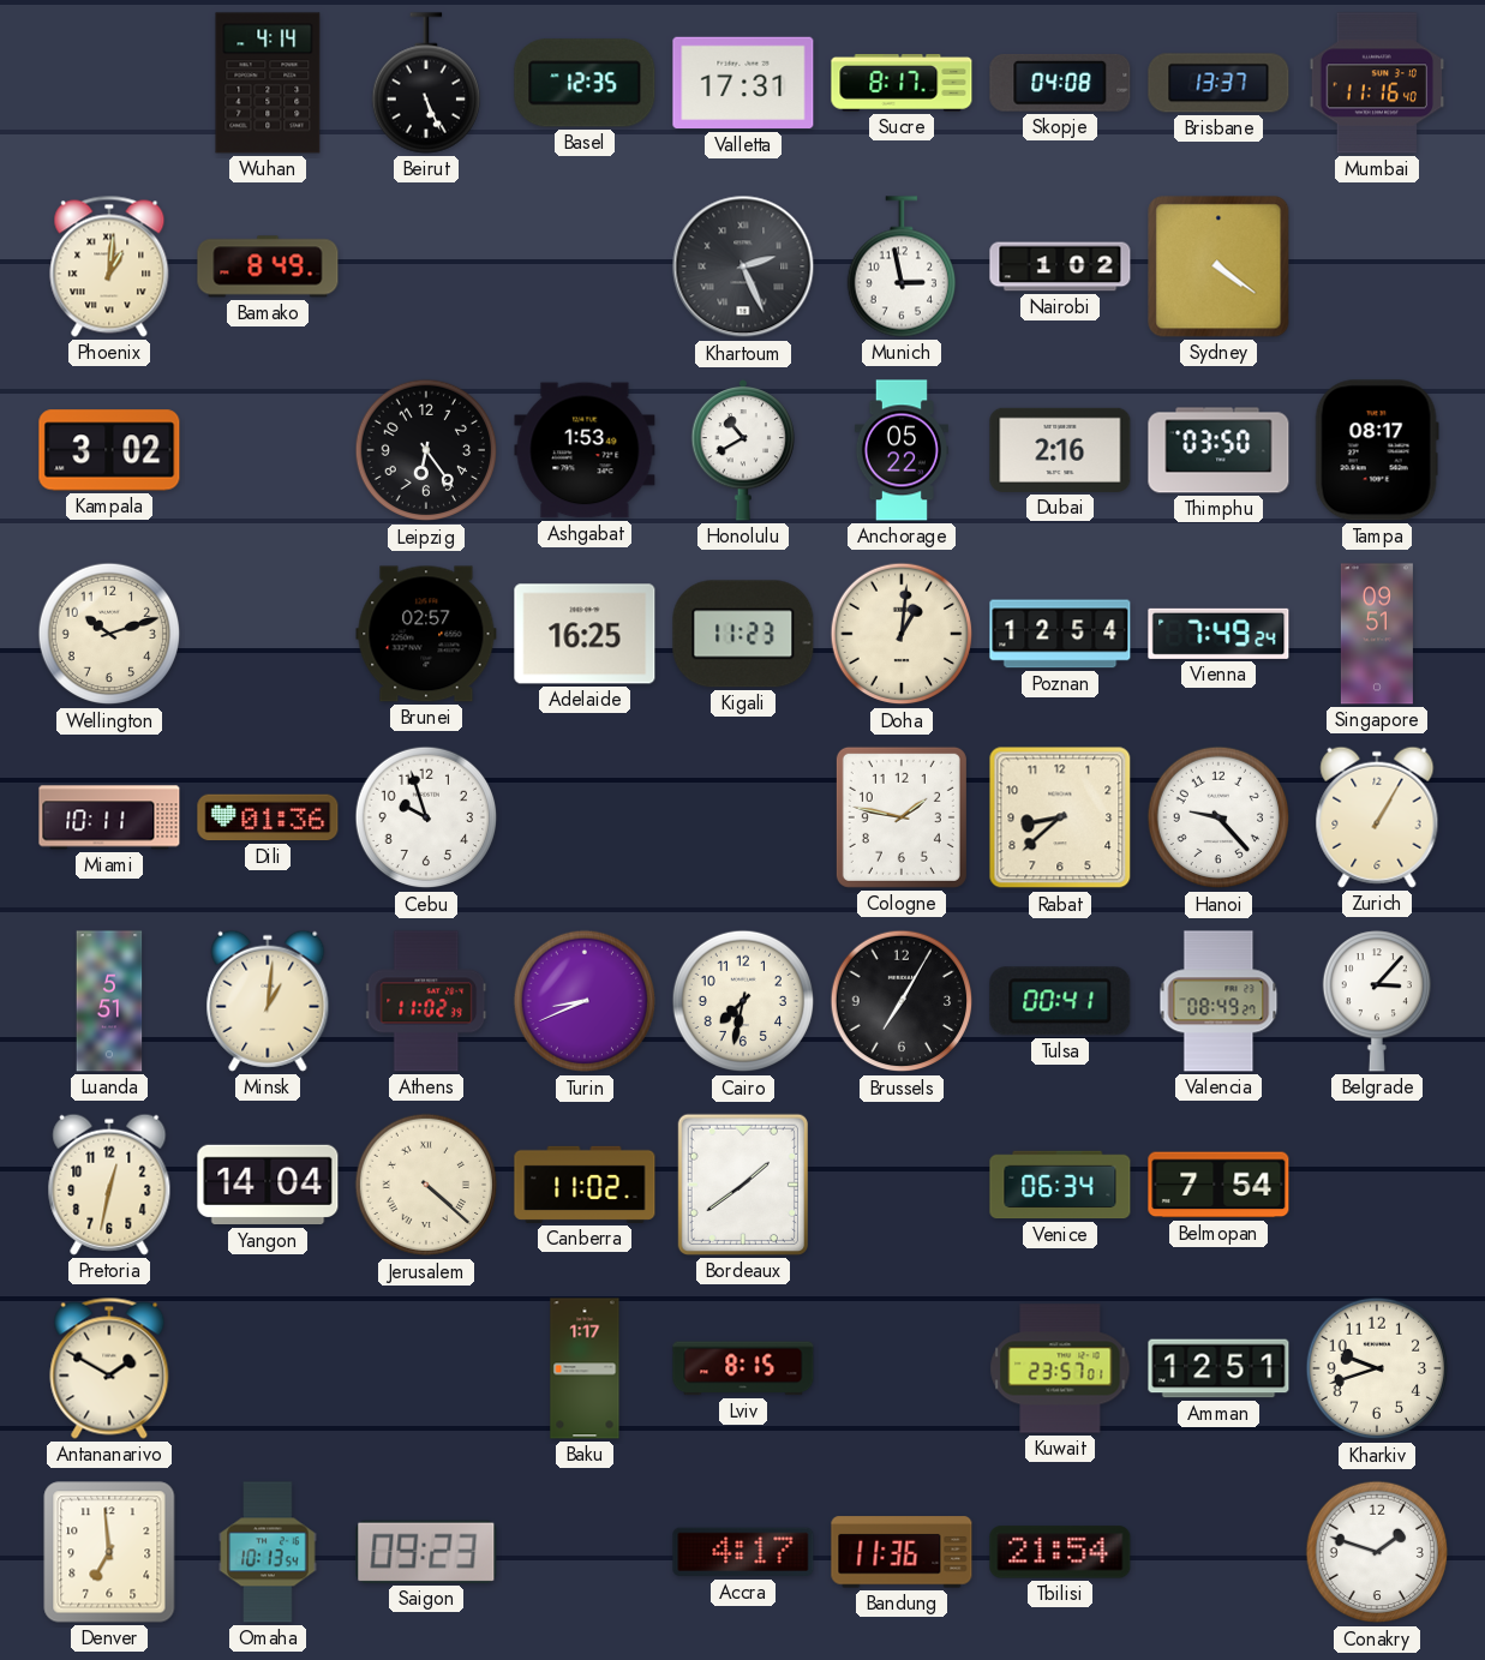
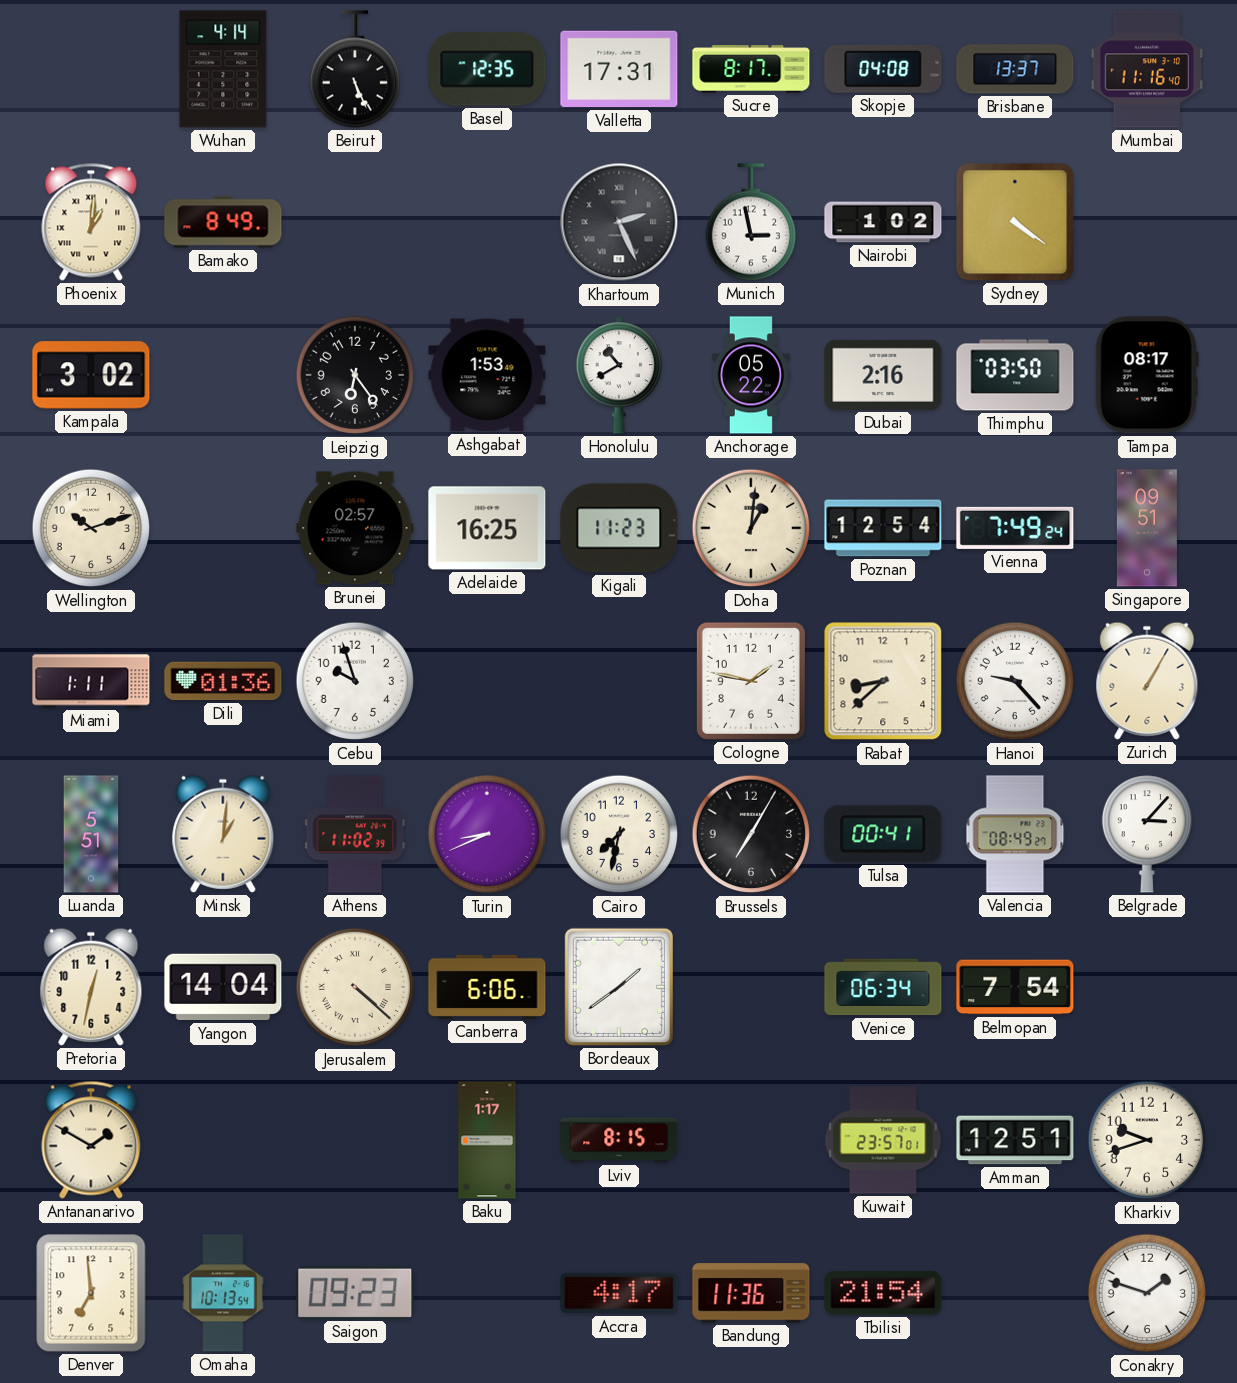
Miami: 10:11 -> 1:11
Canberra: 11:02 -> 6:06
